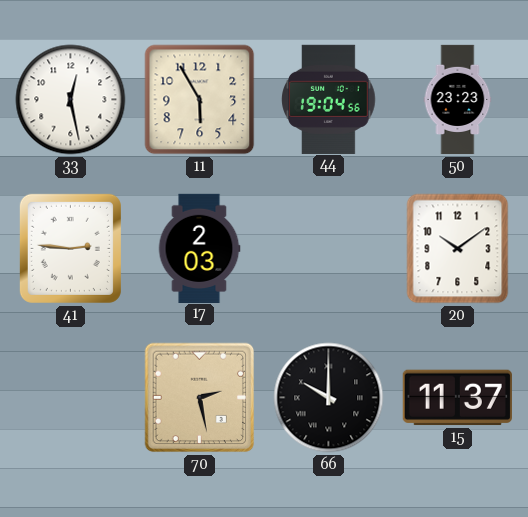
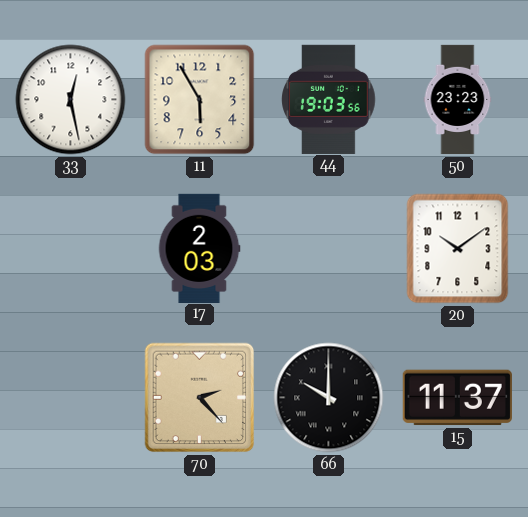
44: 19:04 -> 19:03
41: 2:46 -> none
70: 2:28 -> 2:23
